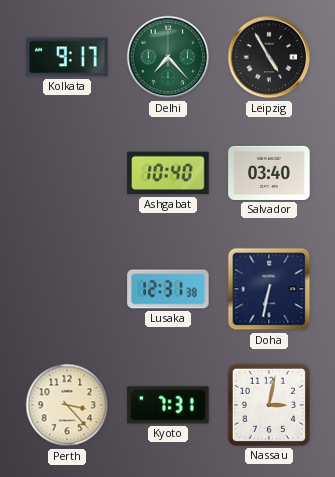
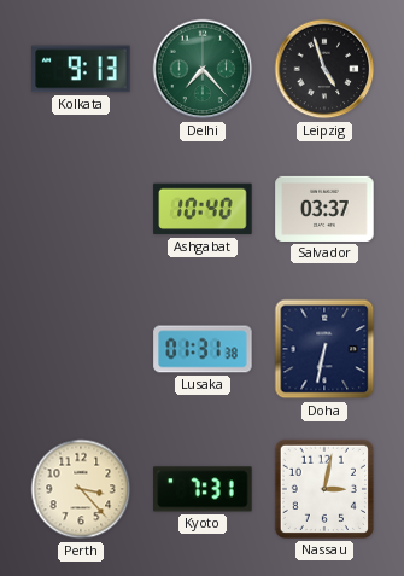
Kolkata: 9:17 -> 9:13
Leipzig: 4:55 -> 4:57
Salvador: 03:40 -> 03:37
Lusaka: 12:31 -> 01:31
